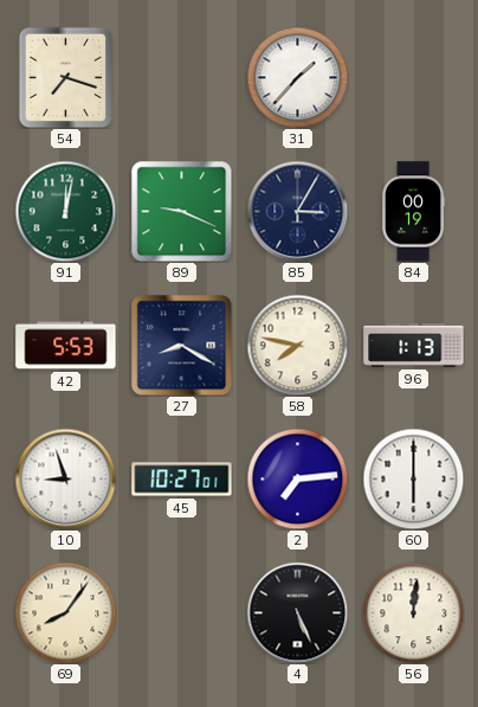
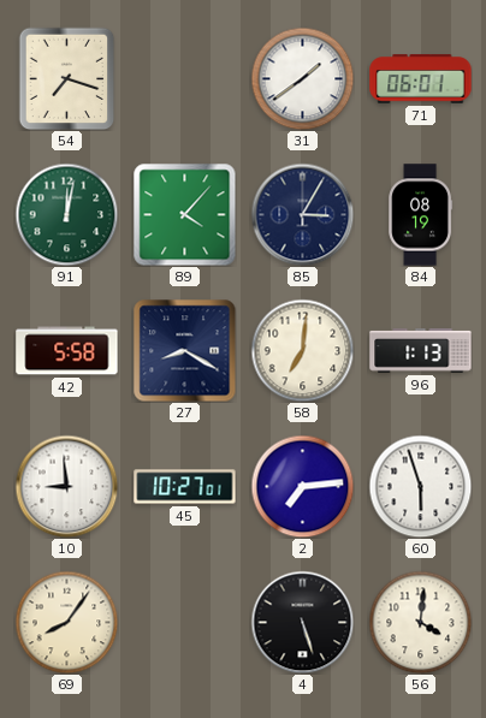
31: 1:37 -> 1:39
71: none -> 06:01
89: 9:19 -> 4:07
84: 00:19 -> 08:19
42: 5:53 -> 5:58
58: 7:47 -> 7:01
10: 8:57 -> 8:59
60: 6:00 -> 5:57
4: 5:26 -> 5:27
56: 12:01 -> 4:01
